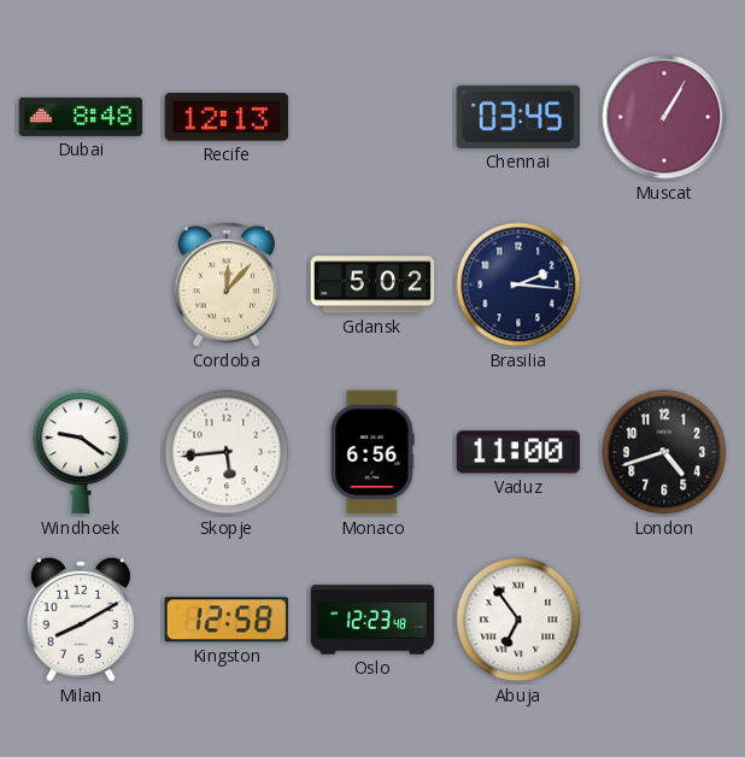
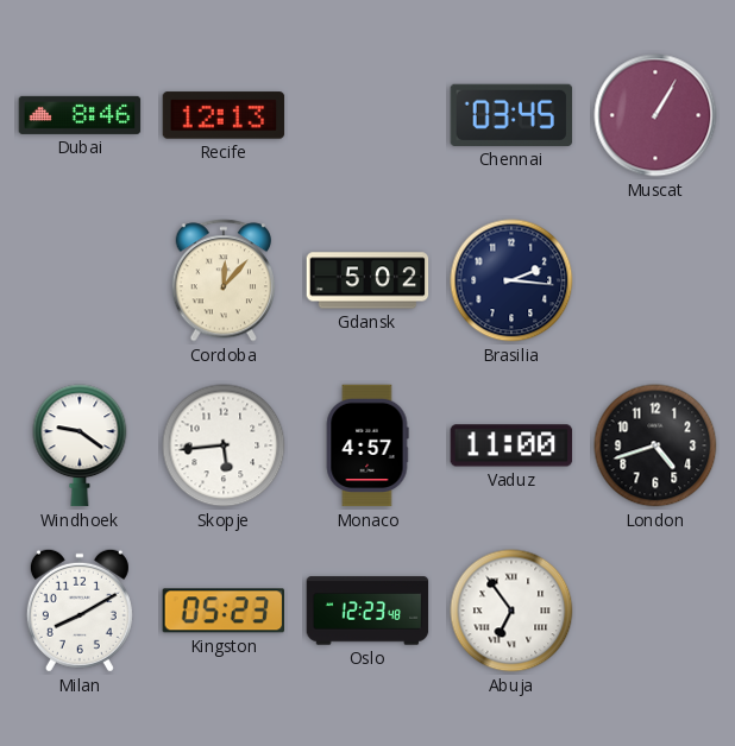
Dubai: 8:48 -> 8:46
Monaco: 6:56 -> 4:57
Kingston: 12:58 -> 05:23
